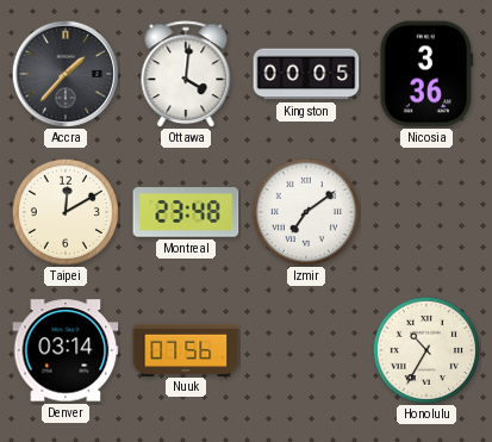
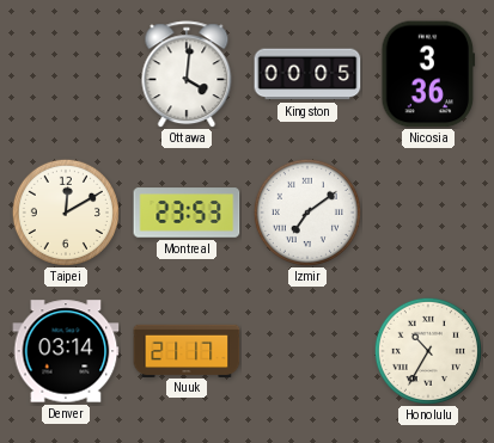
Accra: 1:37 -> none
Montreal: 23:48 -> 23:53
Nuuk: 07:56 -> 21:17
